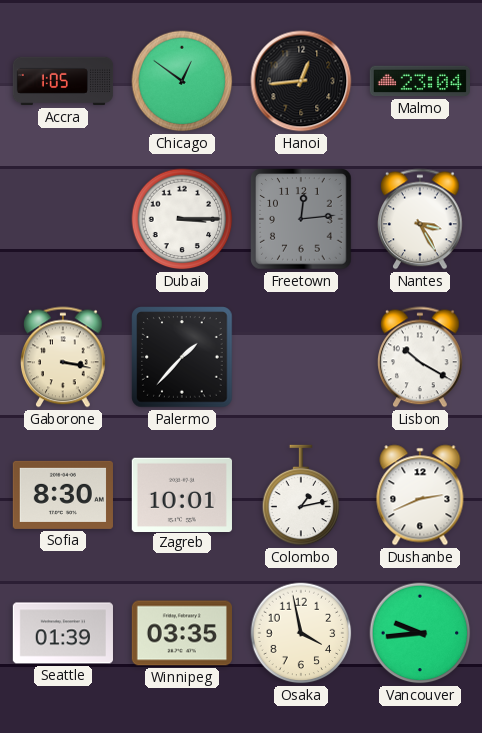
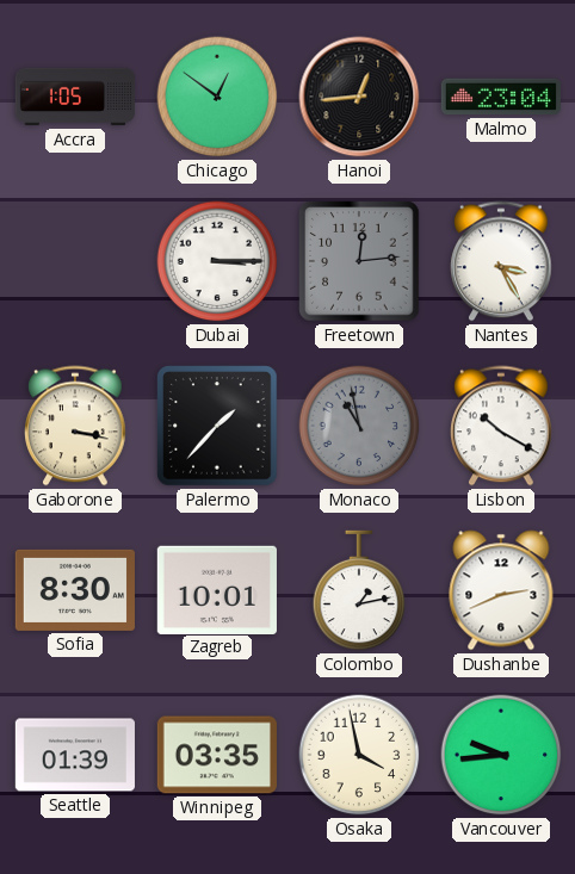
Monaco: none -> 10:58
